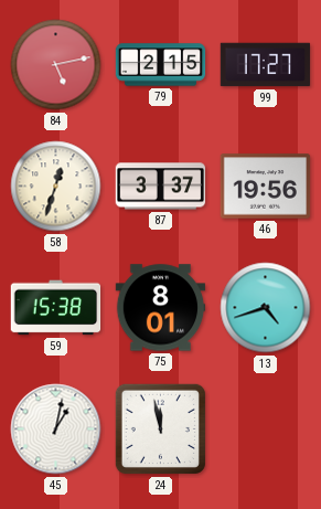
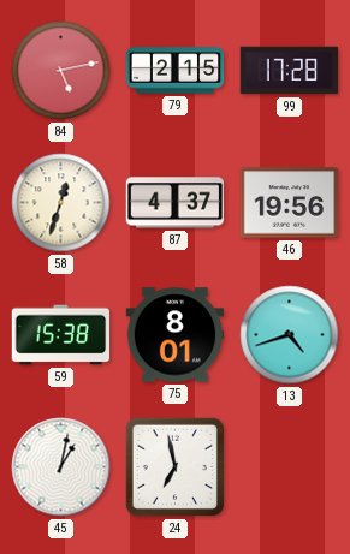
99: 17:27 -> 17:28
87: 3:37 -> 4:37
24: 11:58 -> 6:58
